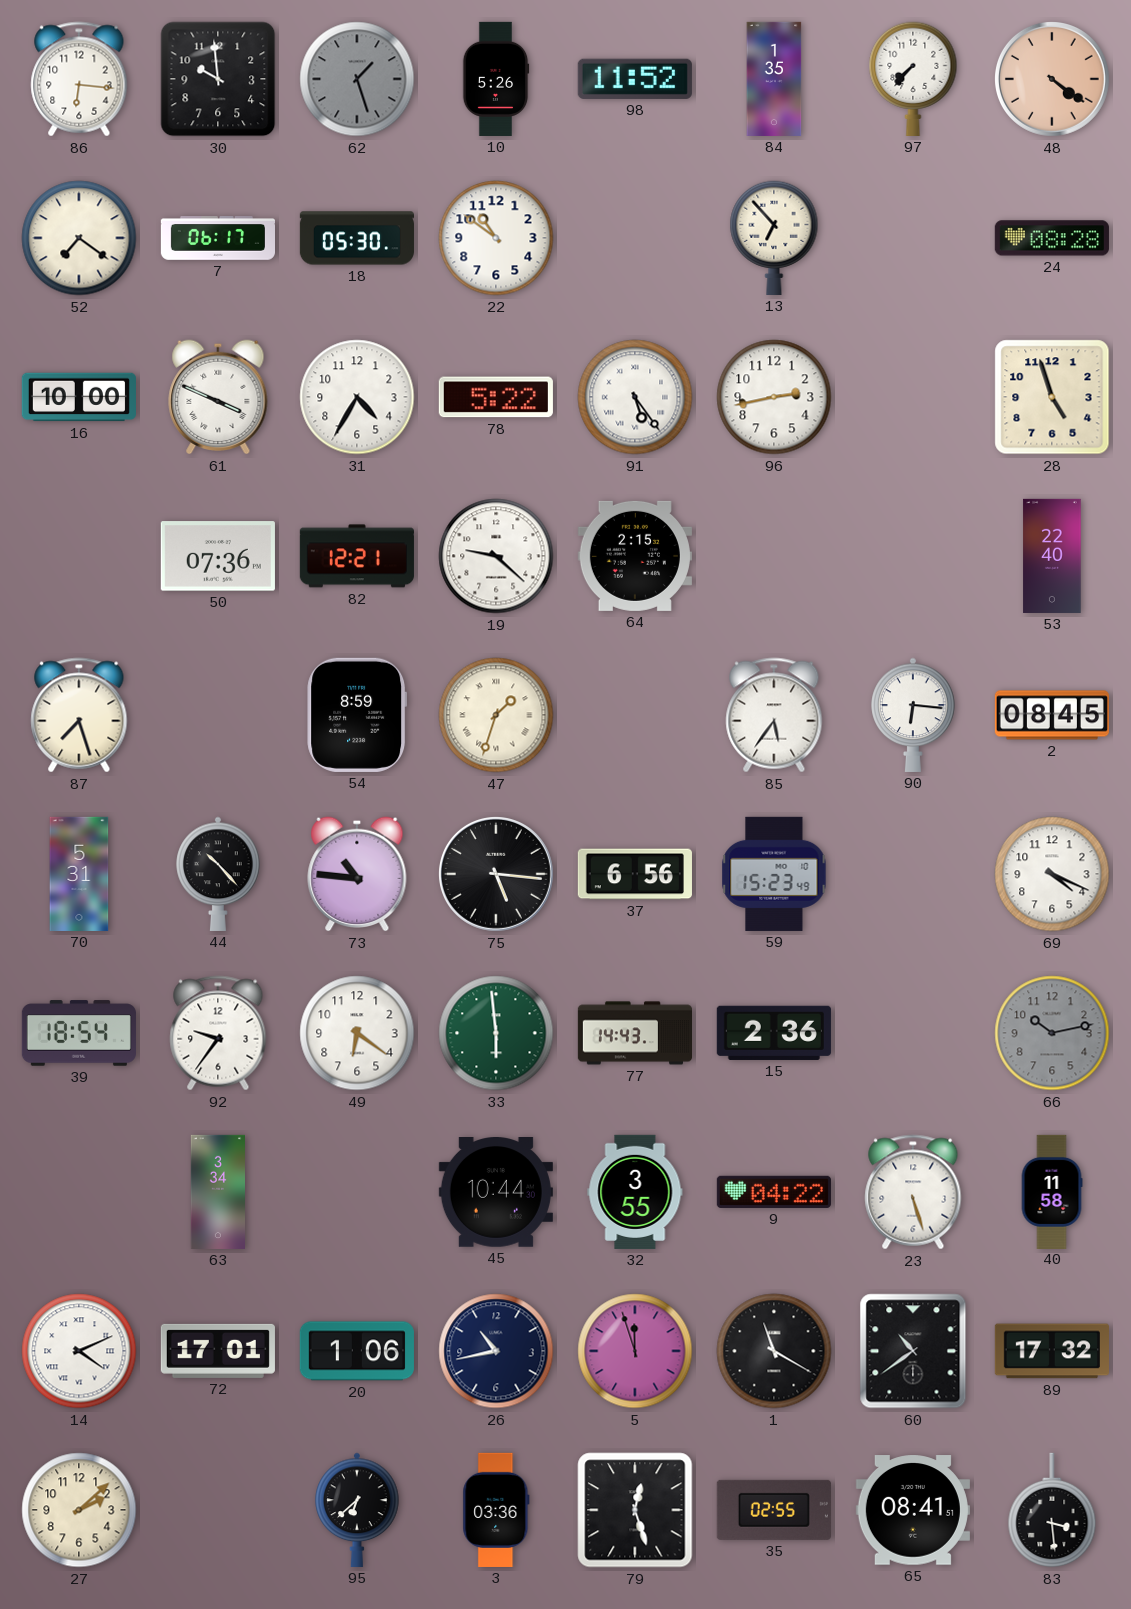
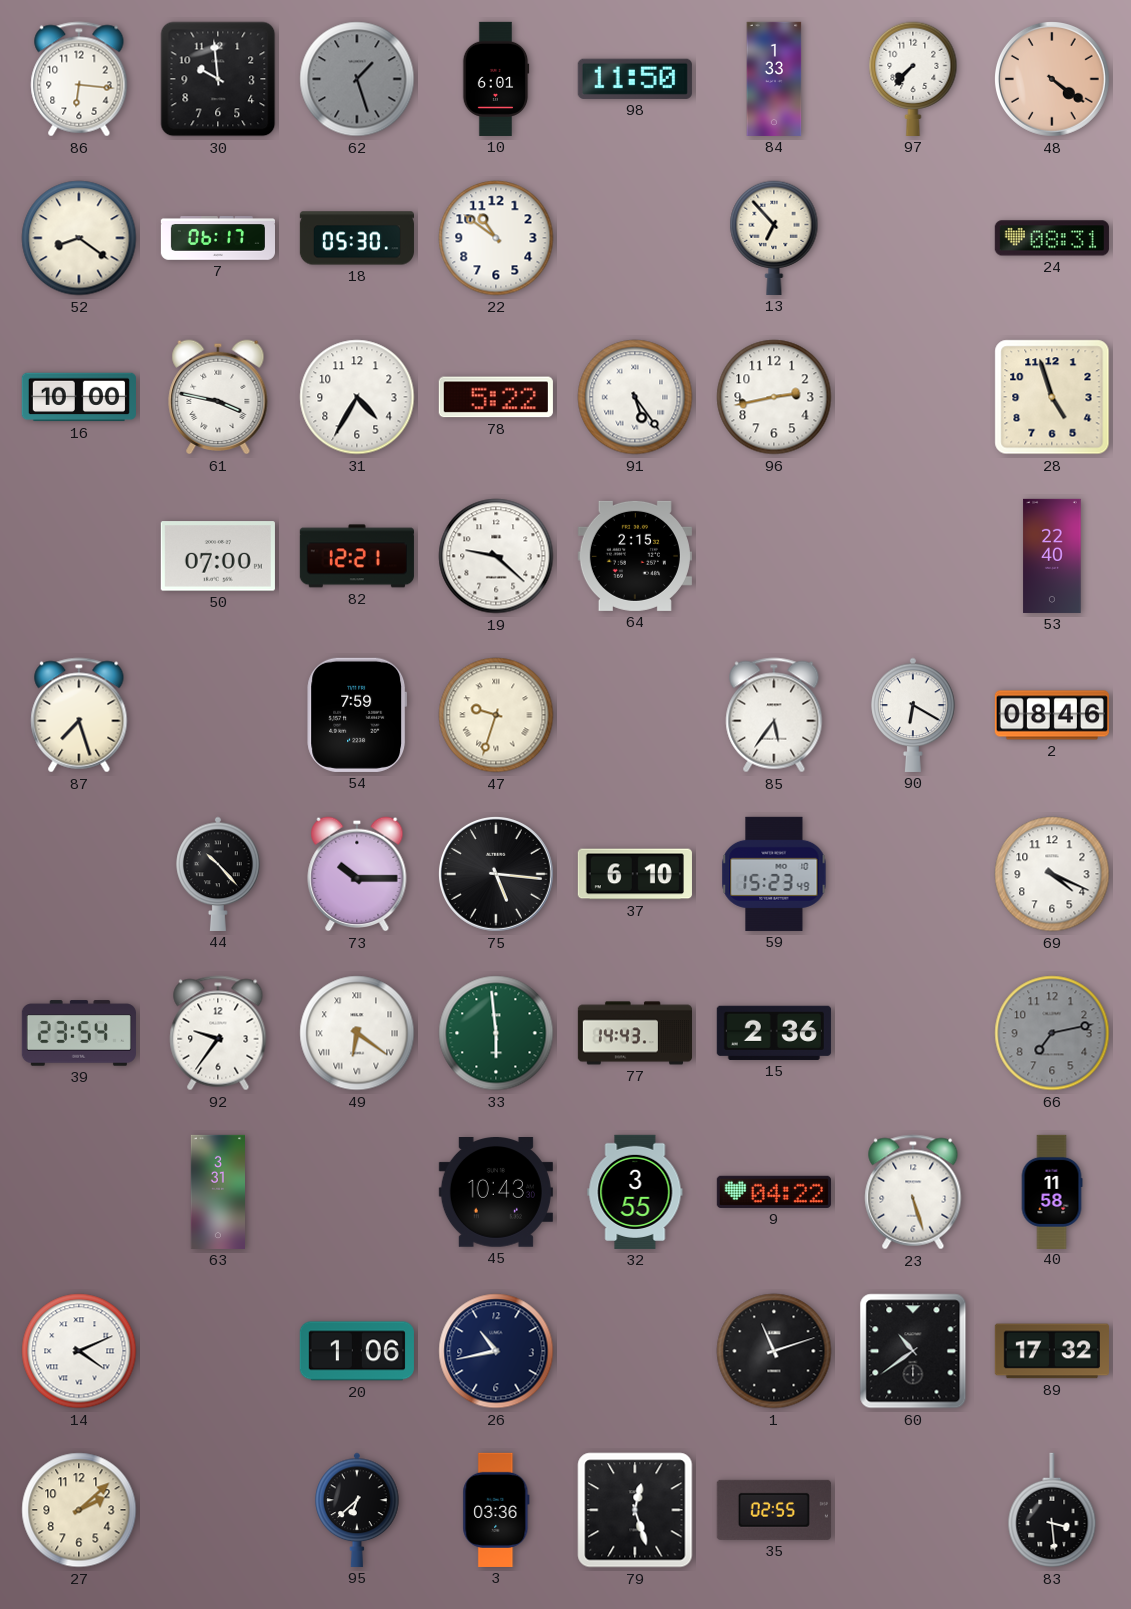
10: 5:26 -> 6:01
98: 11:52 -> 11:50
84: 1:35 -> 1:33
52: 7:21 -> 8:21
24: 08:28 -> 08:31
61: 3:49 -> 3:47
50: 07:36 -> 07:00
54: 8:59 -> 7:59
47: 1:33 -> 9:33
90: 6:16 -> 6:20
2: 08:45 -> 08:46
70: 5:31 -> none
73: 10:46 -> 10:15
37: 6:56 -> 6:10
39: 18:54 -> 23:54
49 numerals: Arabic -> Roman
66: 10:13 -> 7:13
63: 3:34 -> 3:31
45: 10:44 -> 10:43
72: 17:01 -> none
5: 11:57 -> none
1: 11:20 -> 11:12
65: 08:41 -> none
